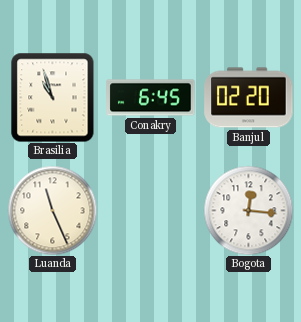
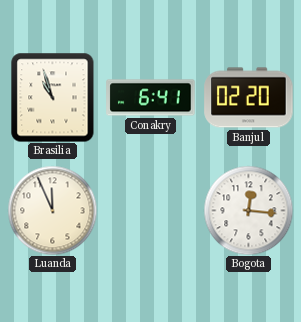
Conakry: 6:45 -> 6:41
Luanda: 11:26 -> 11:56
